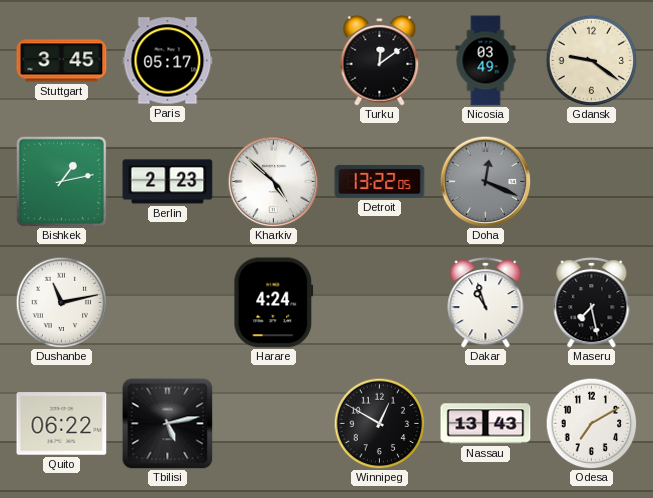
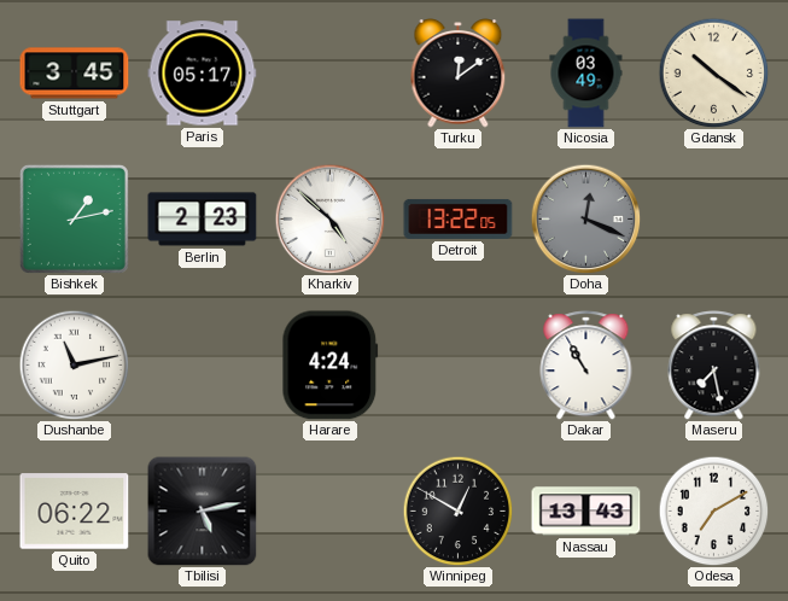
Gdansk: 9:21 -> 10:21
Dakar: 10:57 -> 10:55
